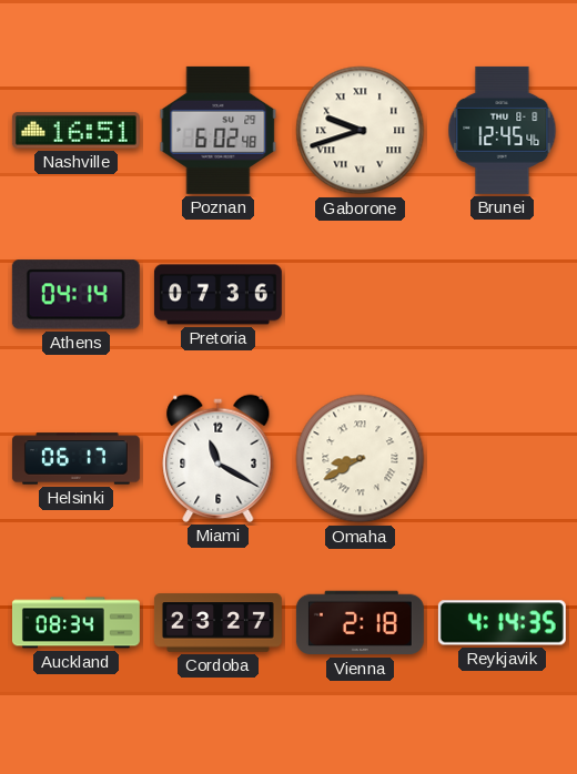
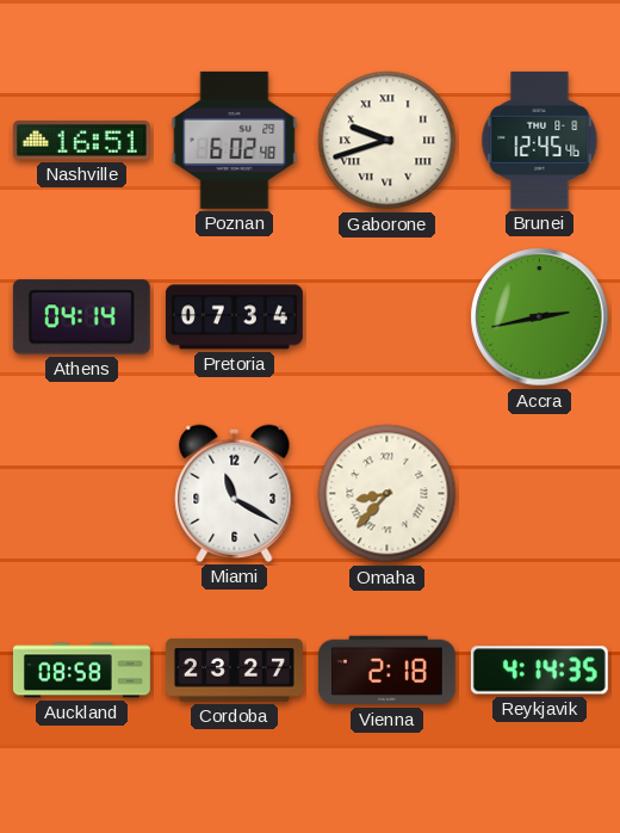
Pretoria: 07:36 -> 07:34
Accra: none -> 2:43
Helsinki: 06:17 -> none
Omaha: 8:40 -> 8:37
Auckland: 08:34 -> 08:58
